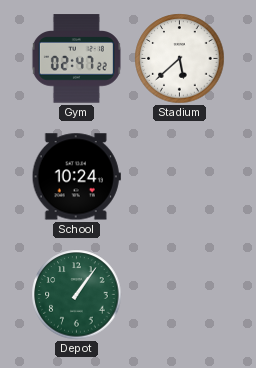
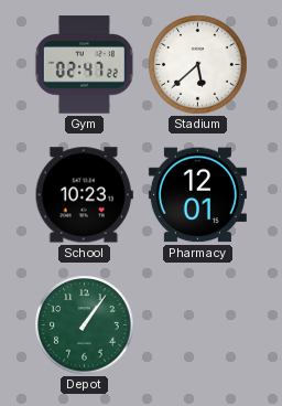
School: 10:24 -> 10:23
Pharmacy: none -> 12:01
